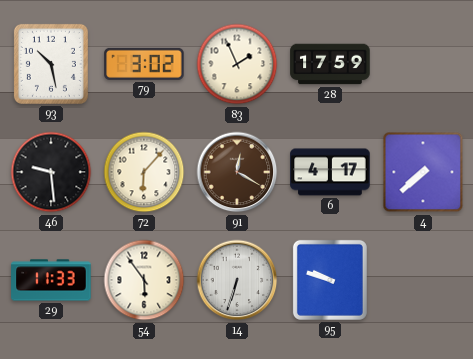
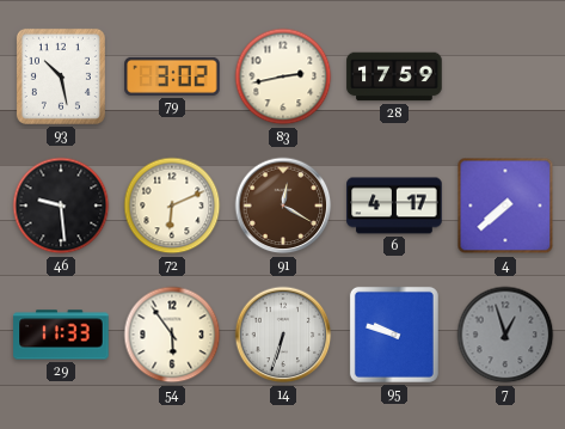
83: 1:56 -> 2:43
72: 6:07 -> 6:11
7: none -> 12:57
